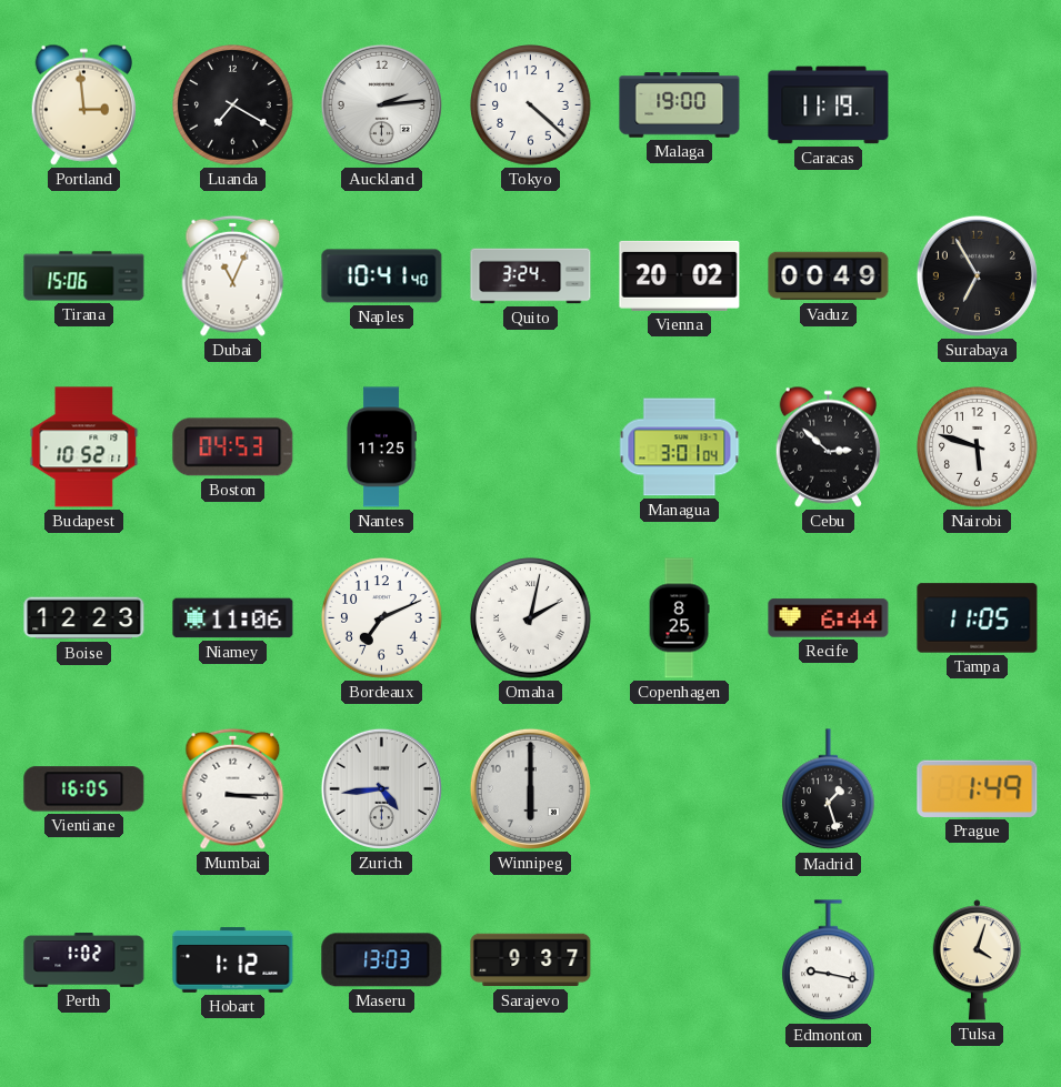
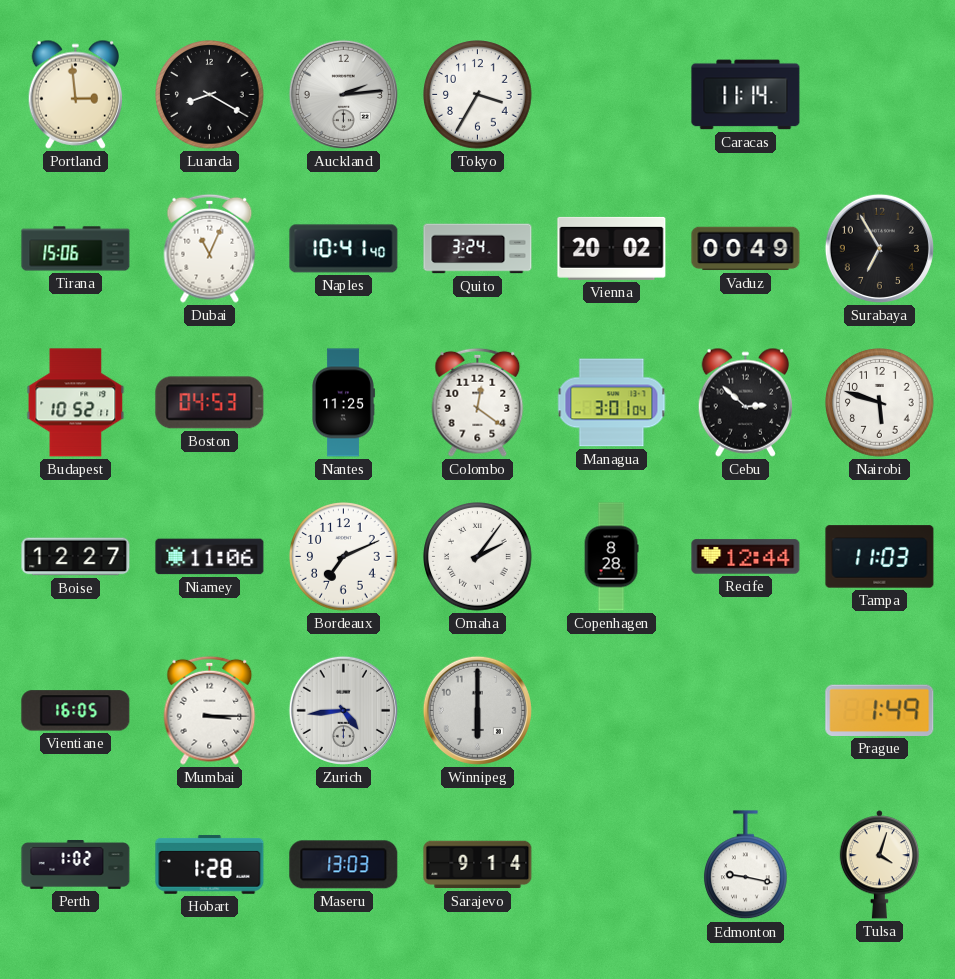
Luanda: 7:20 -> 8:20
Tokyo: 4:22 -> 3:35
Malaga: 19:00 -> none
Caracas: 11:19 -> 11:14
Colombo: none -> 12:21
Boise: 12:23 -> 12:27
Omaha: 2:02 -> 2:06
Copenhagen: 8:25 -> 8:28
Recife: 6:44 -> 12:44
Tampa: 11:05 -> 11:03
Madrid: 1:27 -> none
Hobart: 1:12 -> 1:28
Sarajevo: 9:37 -> 9:14
